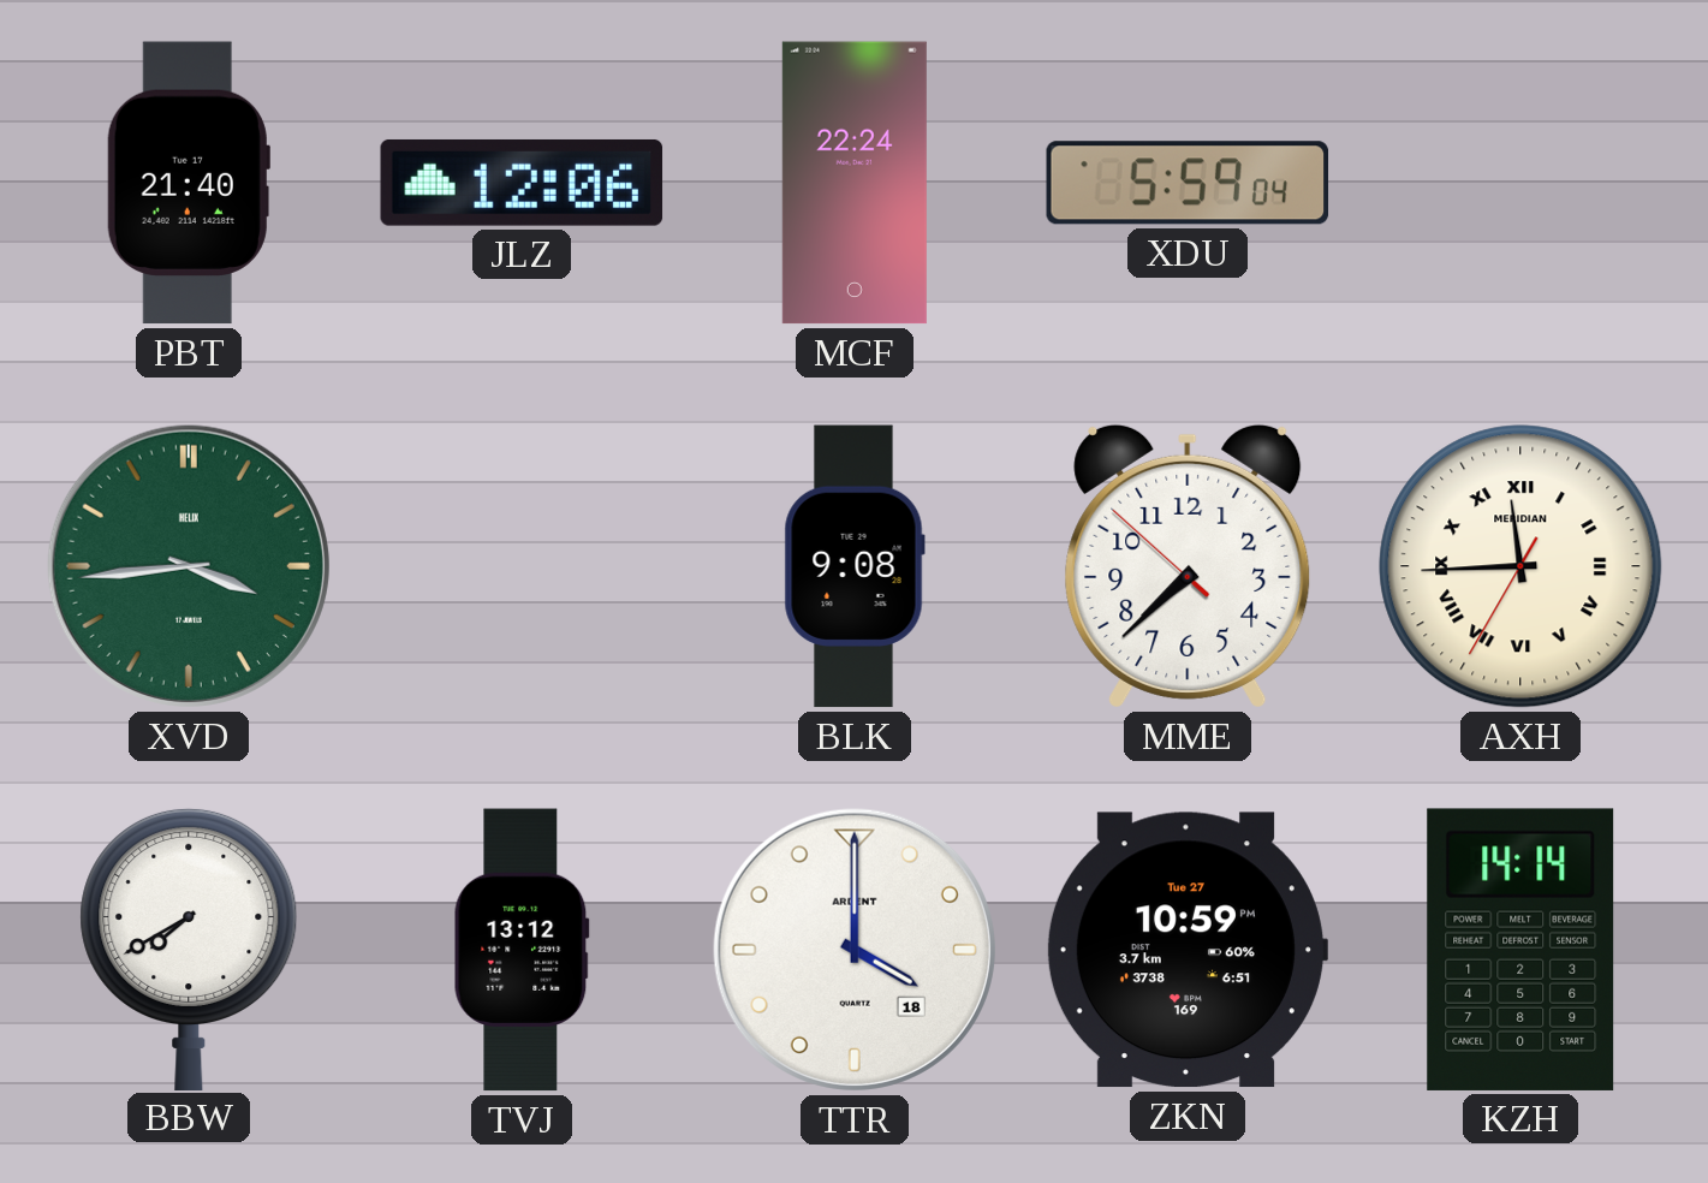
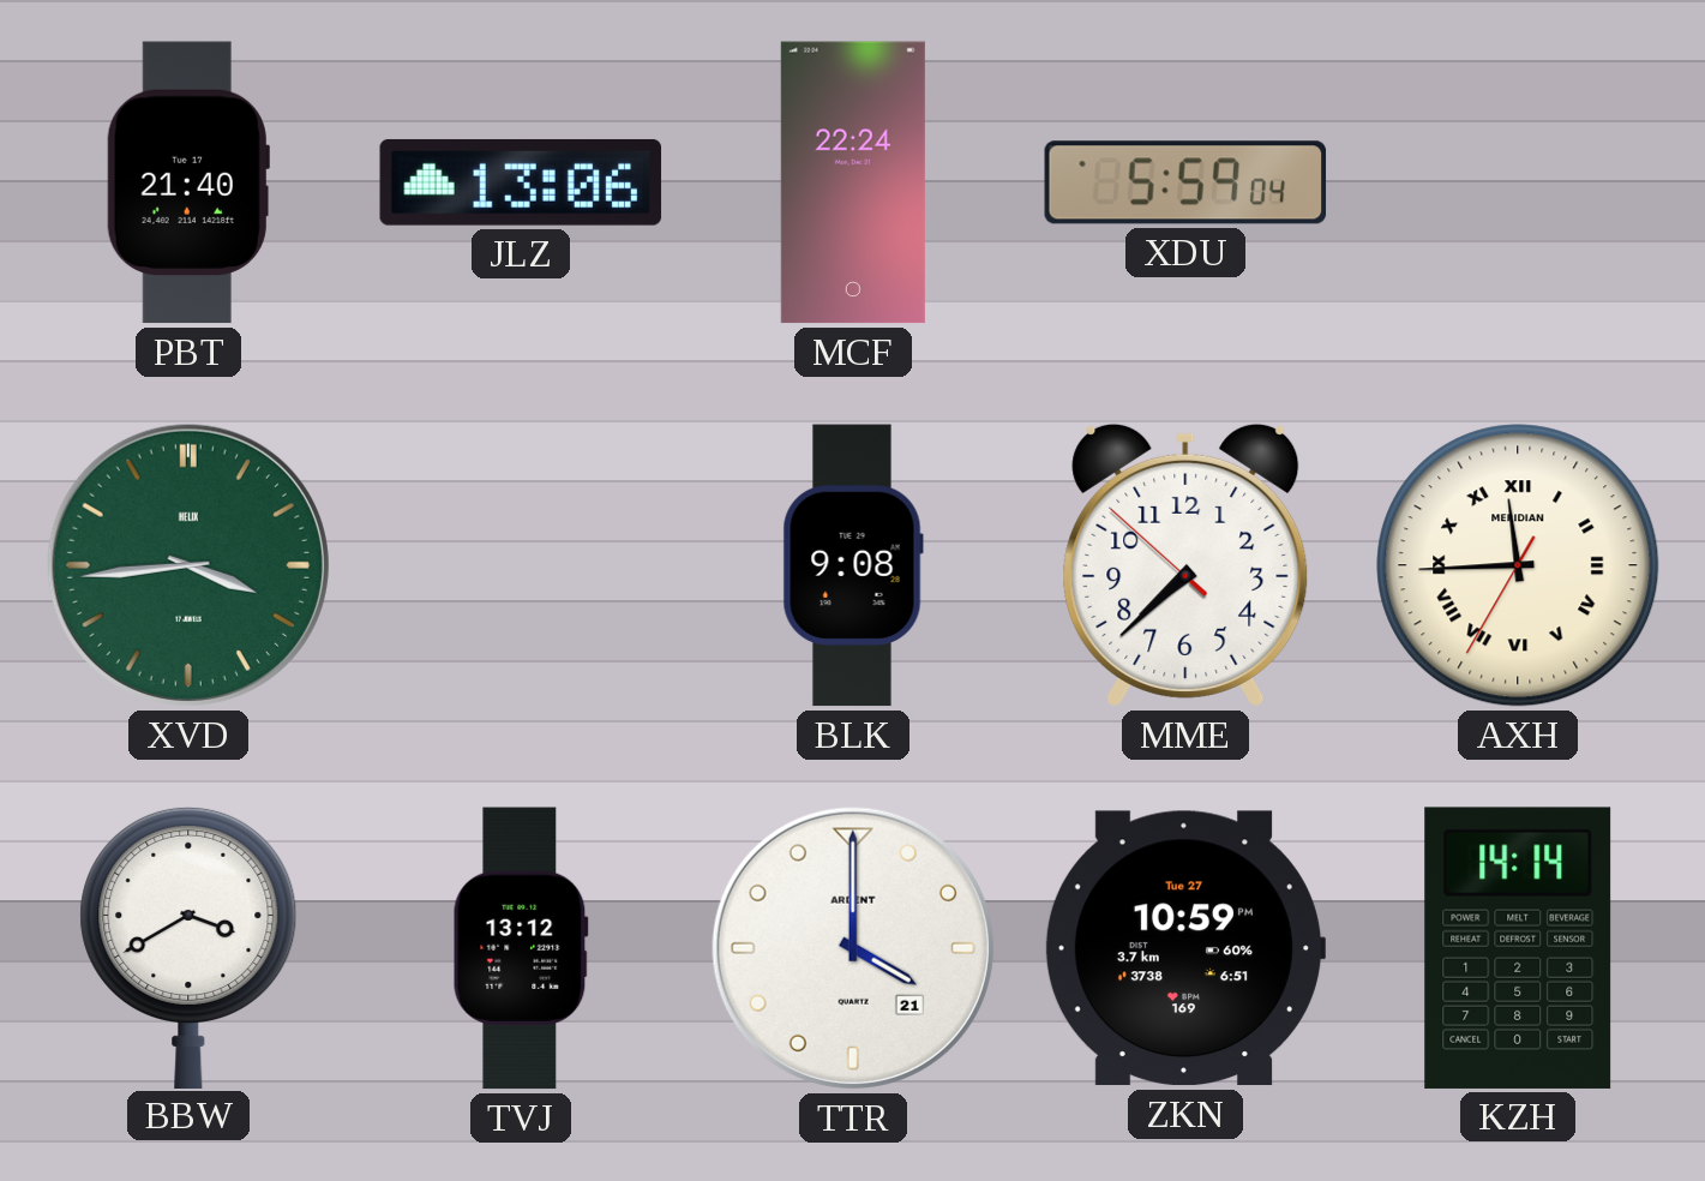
JLZ: 12:06 -> 13:06
BBW: 7:40 -> 3:40
TTR date: 18 -> 21
